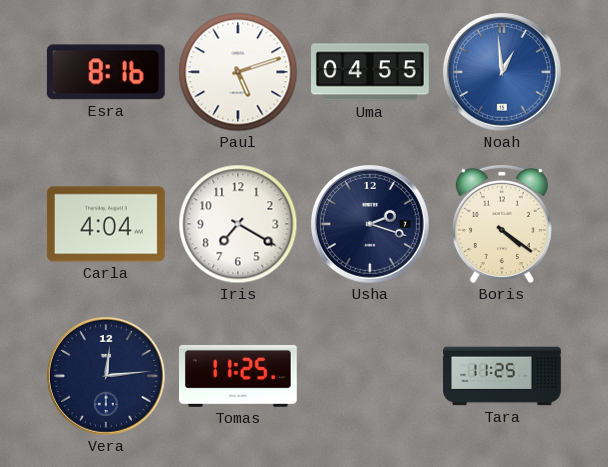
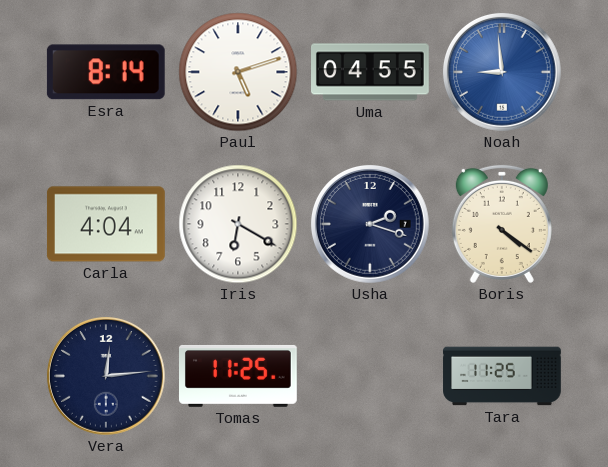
Esra: 8:16 -> 8:14
Noah: 12:59 -> 8:59
Iris: 7:20 -> 6:20
